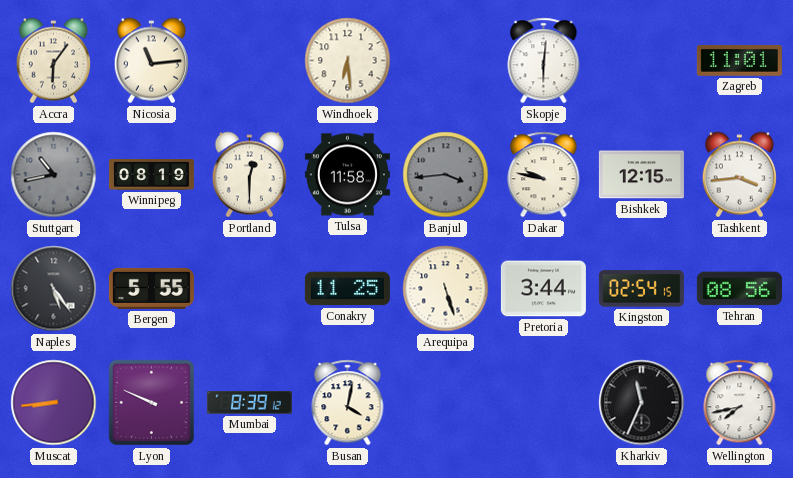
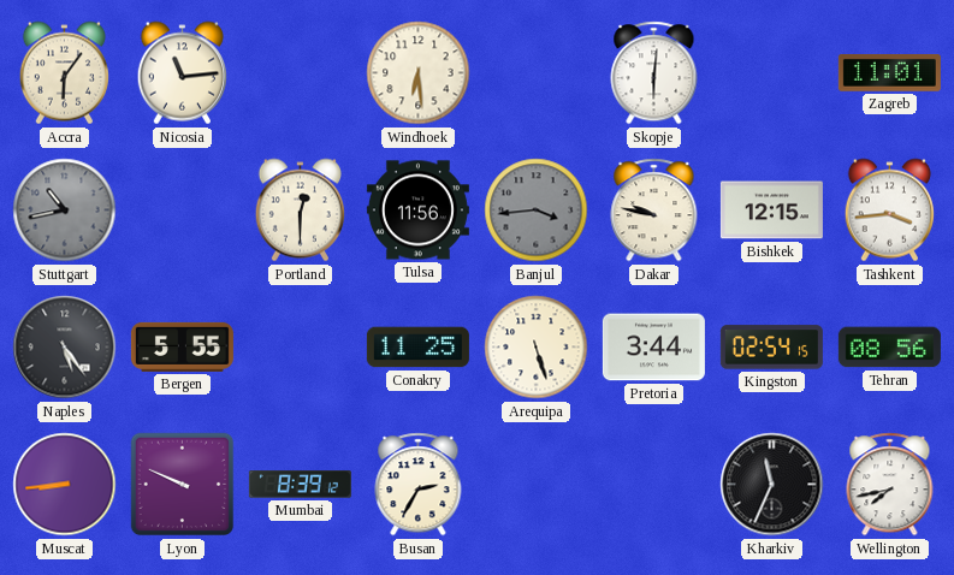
Winnipeg: 08:19 -> none
Tulsa: 11:58 -> 11:56
Busan: 4:02 -> 2:35
